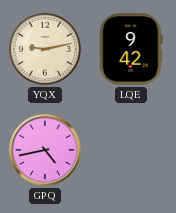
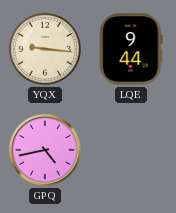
YQX: 9:13 -> 9:16
LQE: 9:42 -> 9:44
